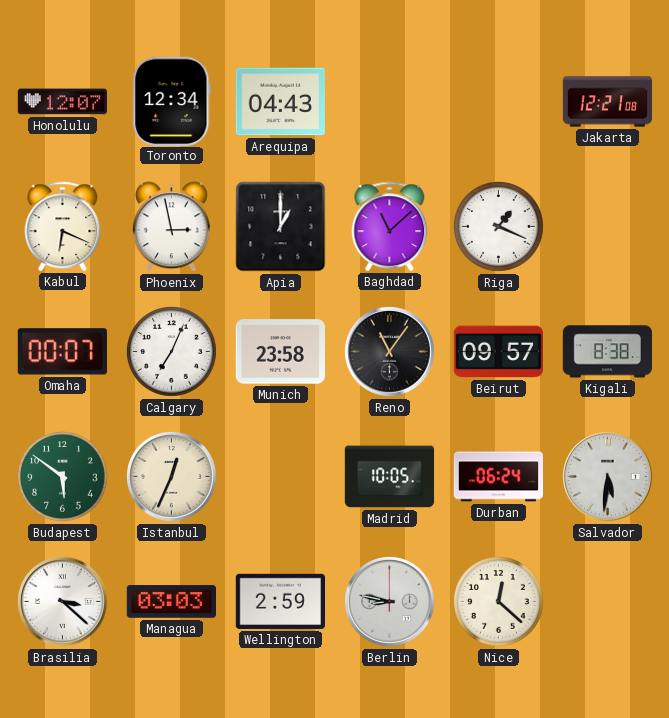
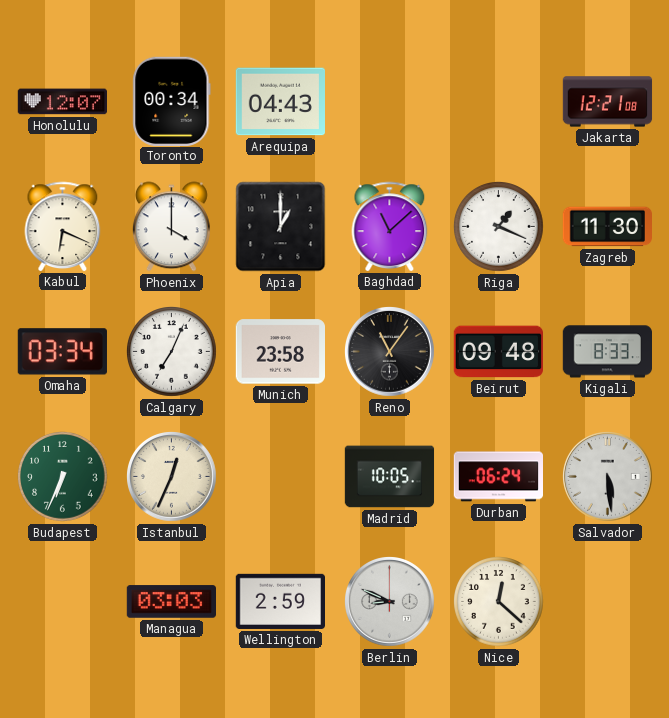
Toronto: 12:34 -> 00:34
Phoenix: 2:58 -> 4:00
Zagreb: none -> 11:30
Omaha: 00:07 -> 03:34
Beirut: 09:57 -> 09:48
Kigali: 8:38 -> 8:33
Budapest: 5:51 -> 6:34
Salvador: 5:31 -> 5:29
Brasilia: 3:22 -> none
Berlin: 8:47 -> 8:49
